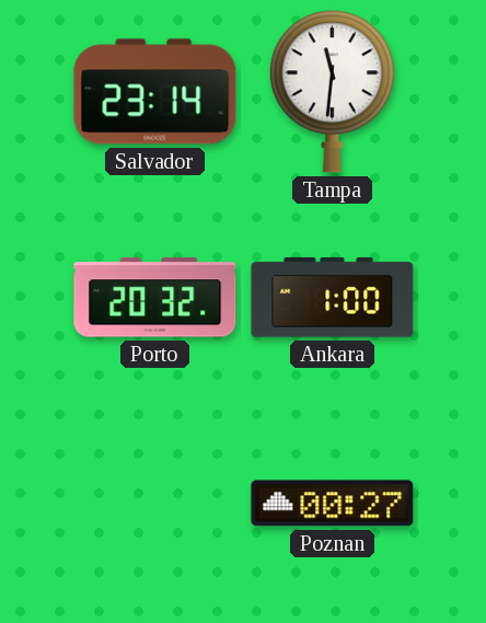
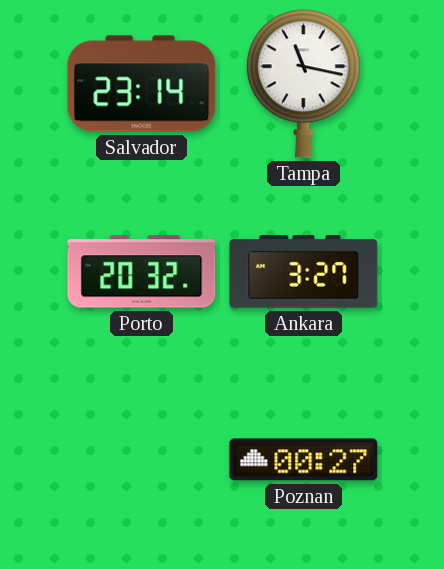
Tampa: 11:31 -> 11:17
Ankara: 1:00 -> 3:27
